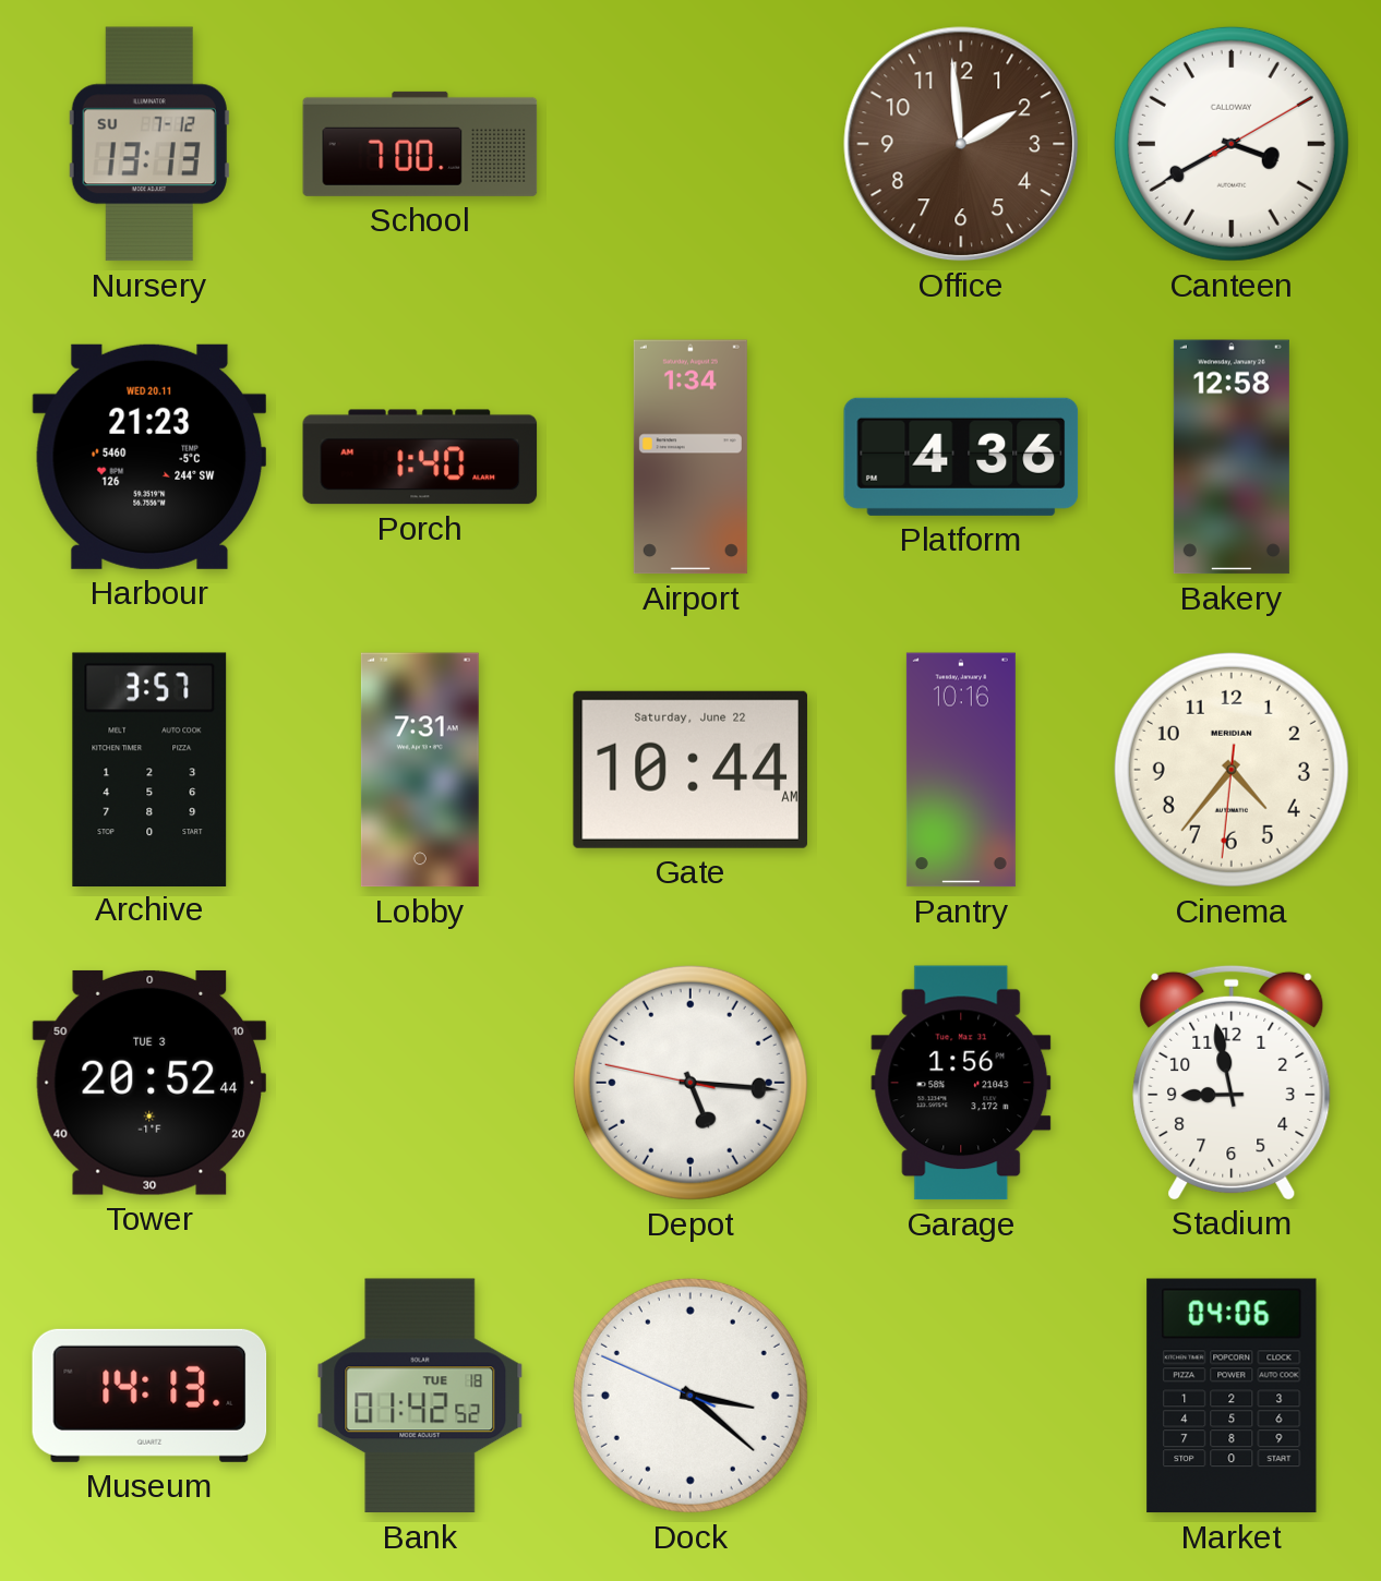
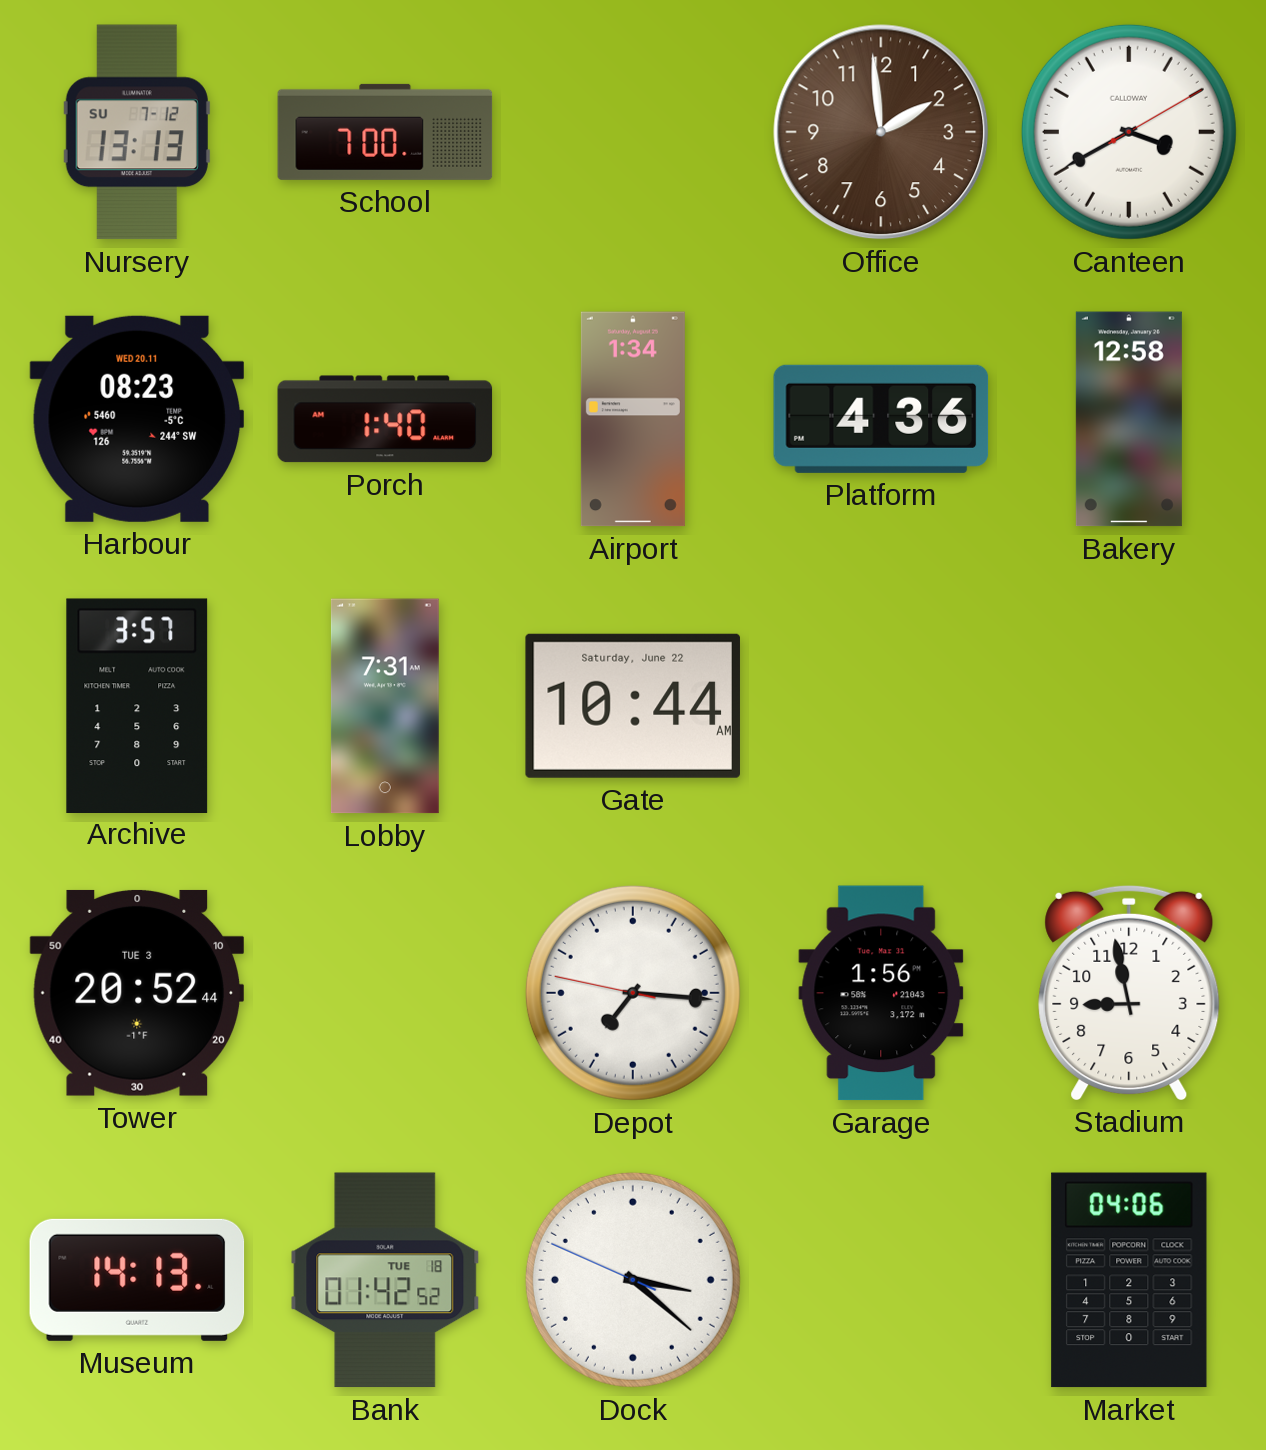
Harbour: 21:23 -> 08:23
Pantry: 10:16 -> none
Cinema: 4:36 -> none
Depot: 5:15 -> 7:15
